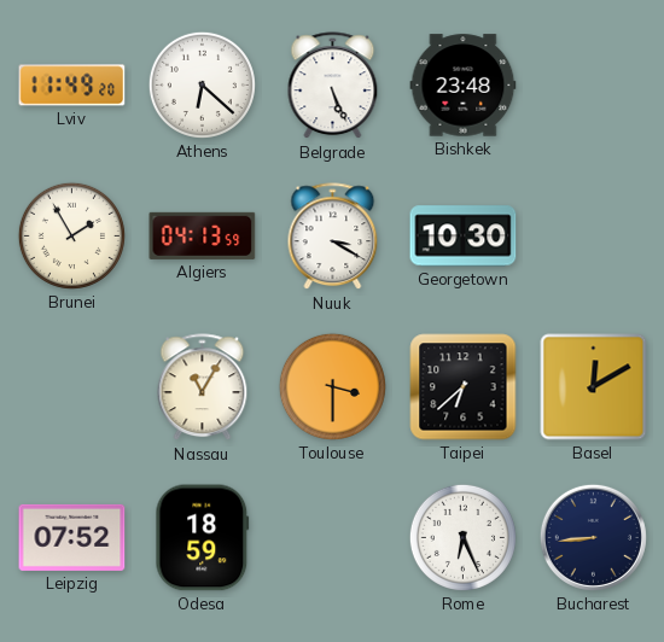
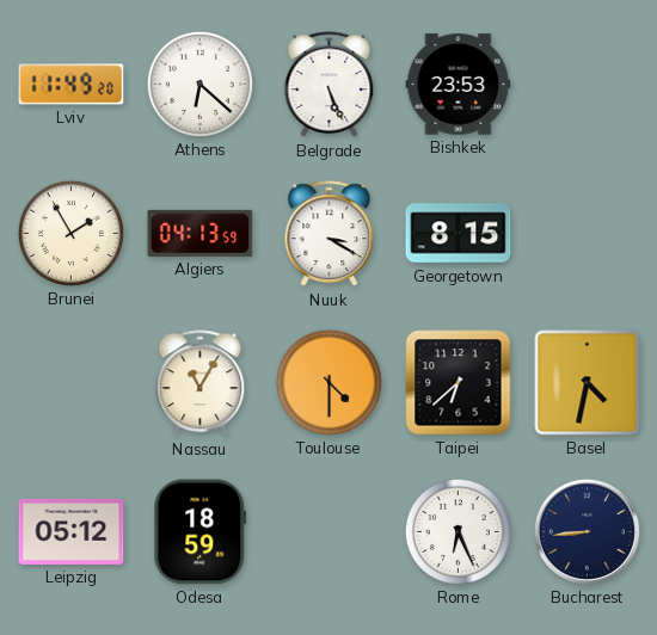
Bishkek: 23:48 -> 23:53
Georgetown: 10:30 -> 8:15
Toulouse: 3:30 -> 4:30
Basel: 12:10 -> 4:32
Leipzig: 07:52 -> 05:12
